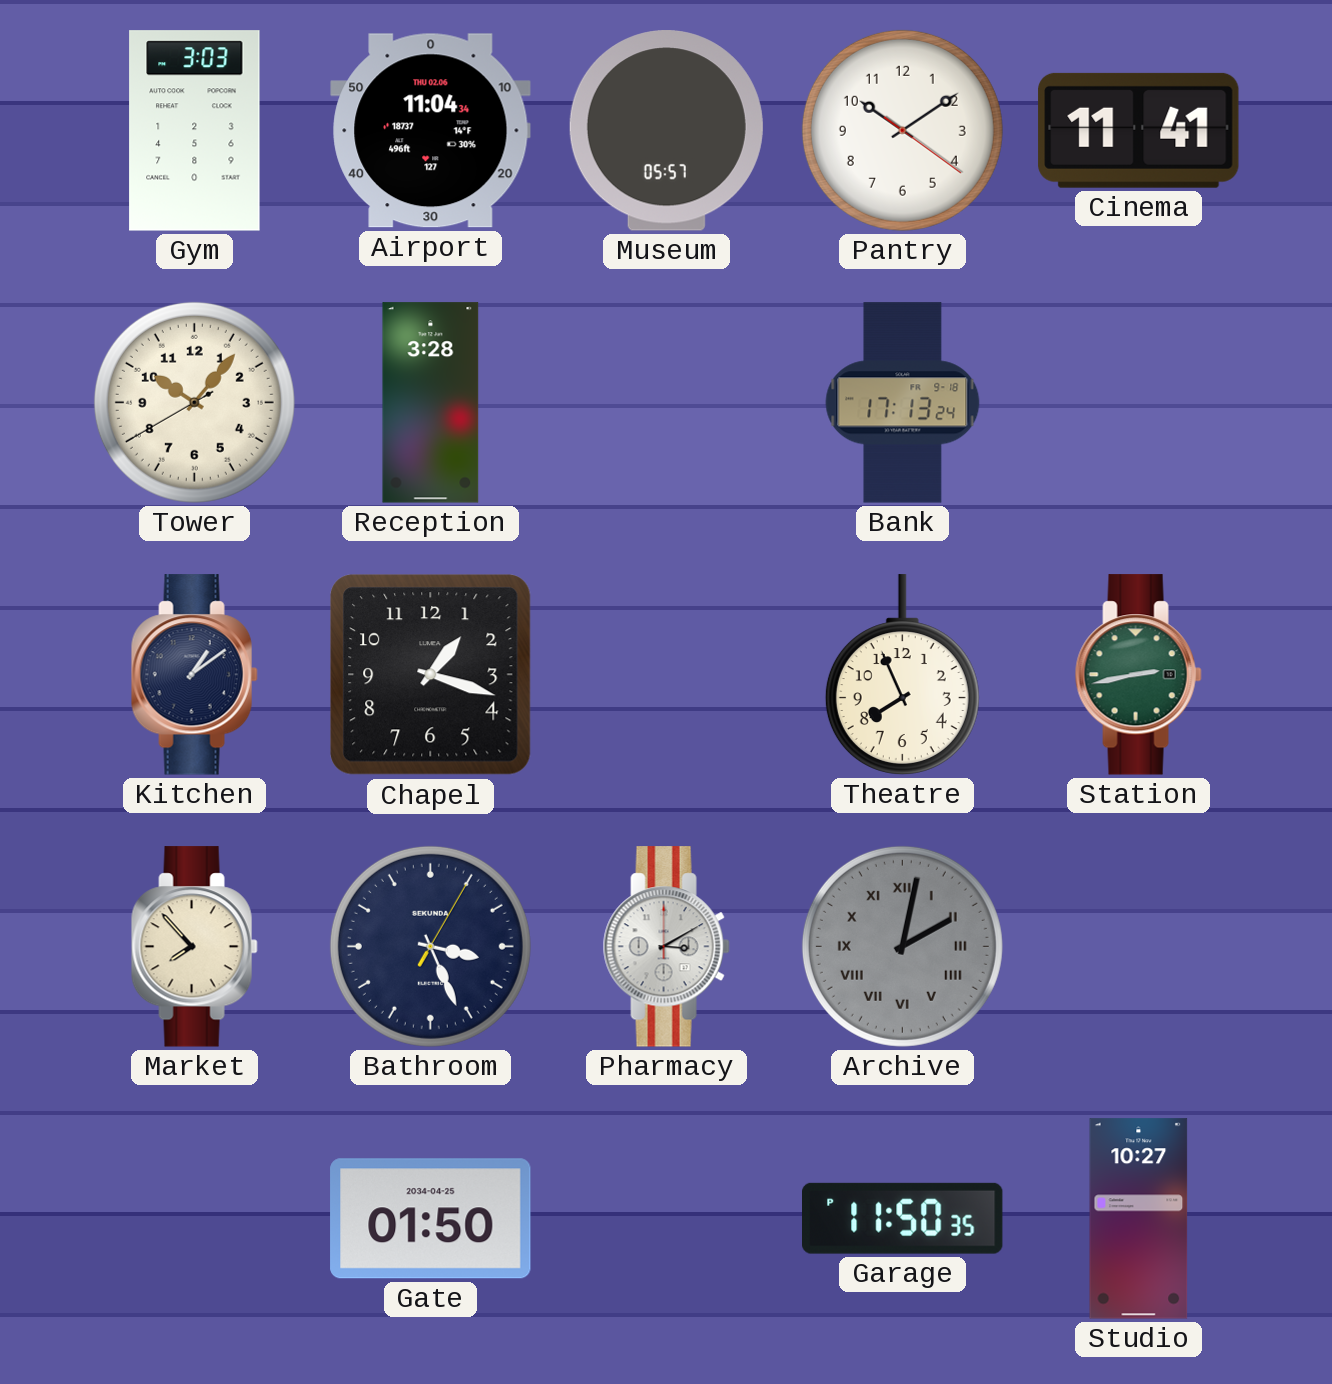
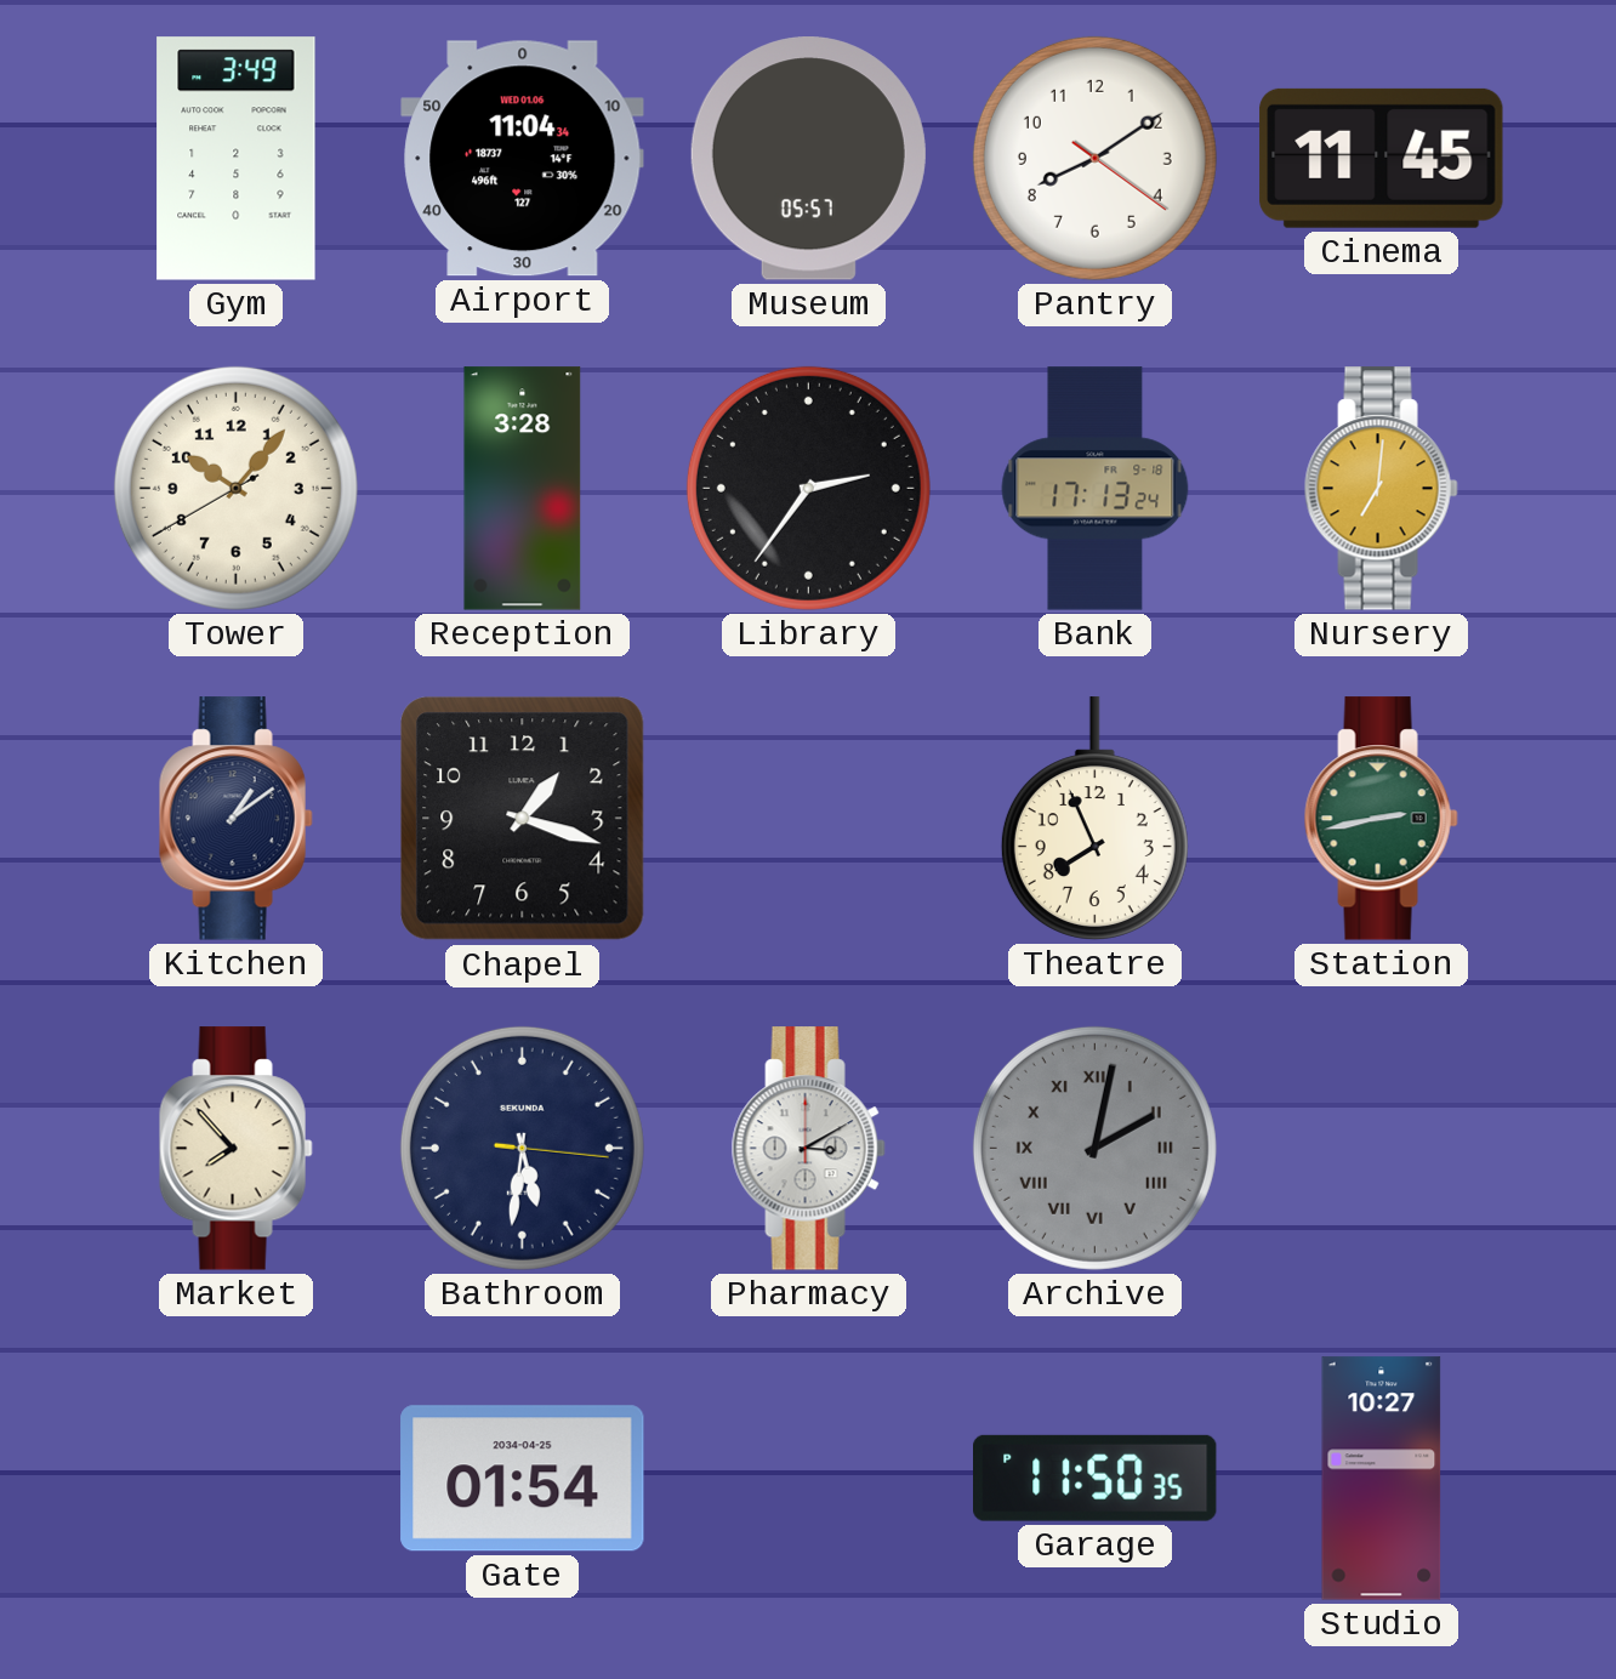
Gym: 3:03 -> 3:49
Airport date: THU 02.06 -> WED 01.06
Pantry: 10:09 -> 8:09
Cinema: 11:41 -> 11:45
Library: none -> 2:36
Nursery: none -> 7:01
Bathroom: 3:26 -> 5:31
Gate: 01:50 -> 01:54
